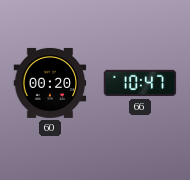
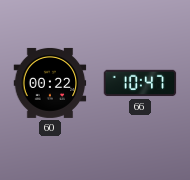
60: 00:20 -> 00:22
